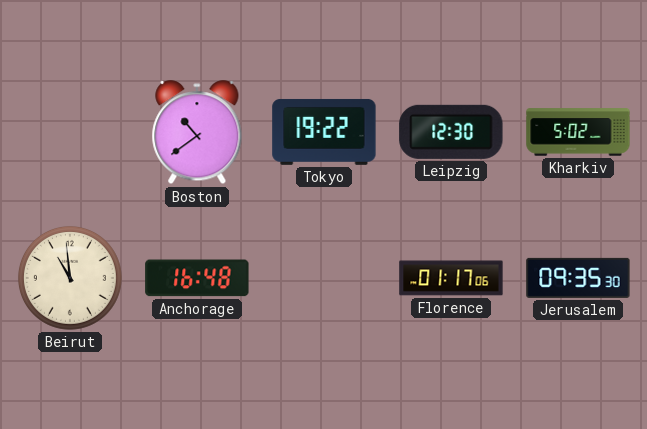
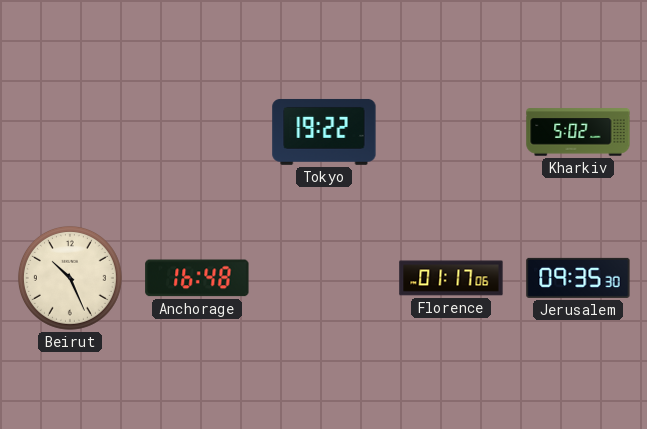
Boston: 10:39 -> none
Leipzig: 12:30 -> none
Beirut: 10:59 -> 10:26
